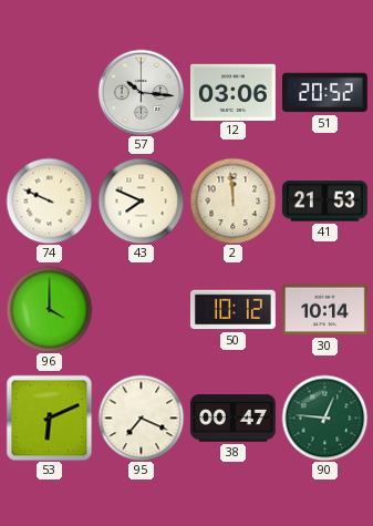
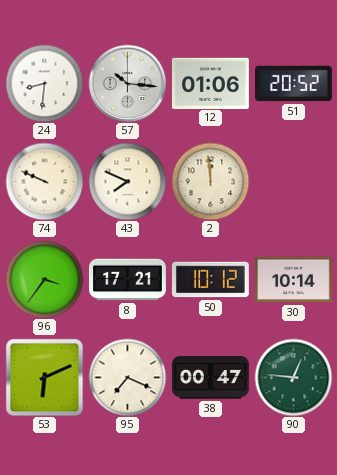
24: none -> 8:31
12: 03:06 -> 01:06
41: 21:53 -> none
96: 4:00 -> 3:36
8: none -> 17:21
